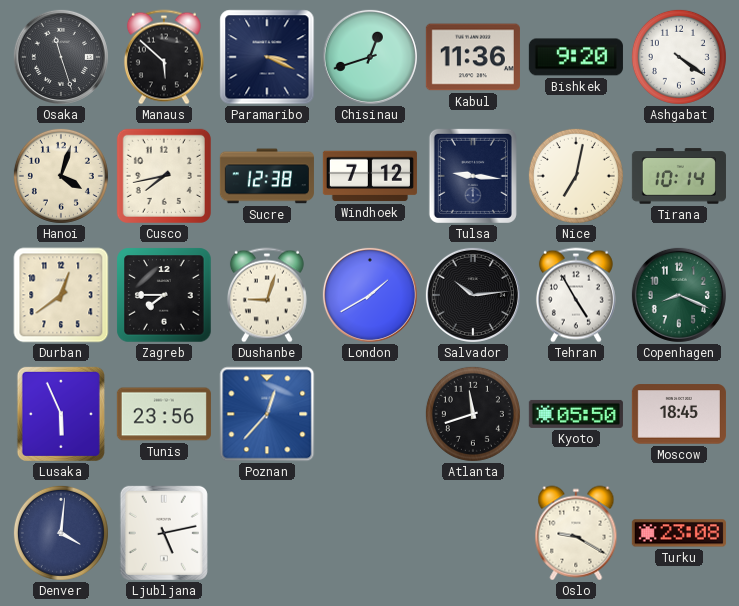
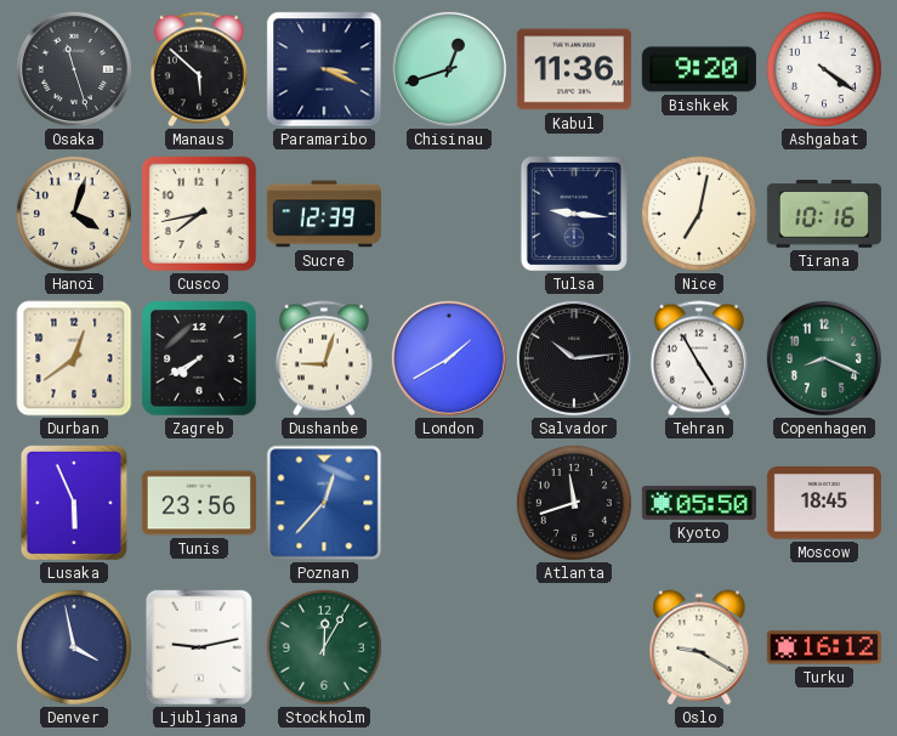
Sucre: 12:38 -> 12:39
Windhoek: 7:12 -> none
Tirana: 10:14 -> 10:16
Zagreb: 7:45 -> 7:40
Denver: 4:01 -> 3:58
Ljubljana: 5:13 -> 9:13
Stockholm: none -> 12:05
Turku: 23:08 -> 16:12
